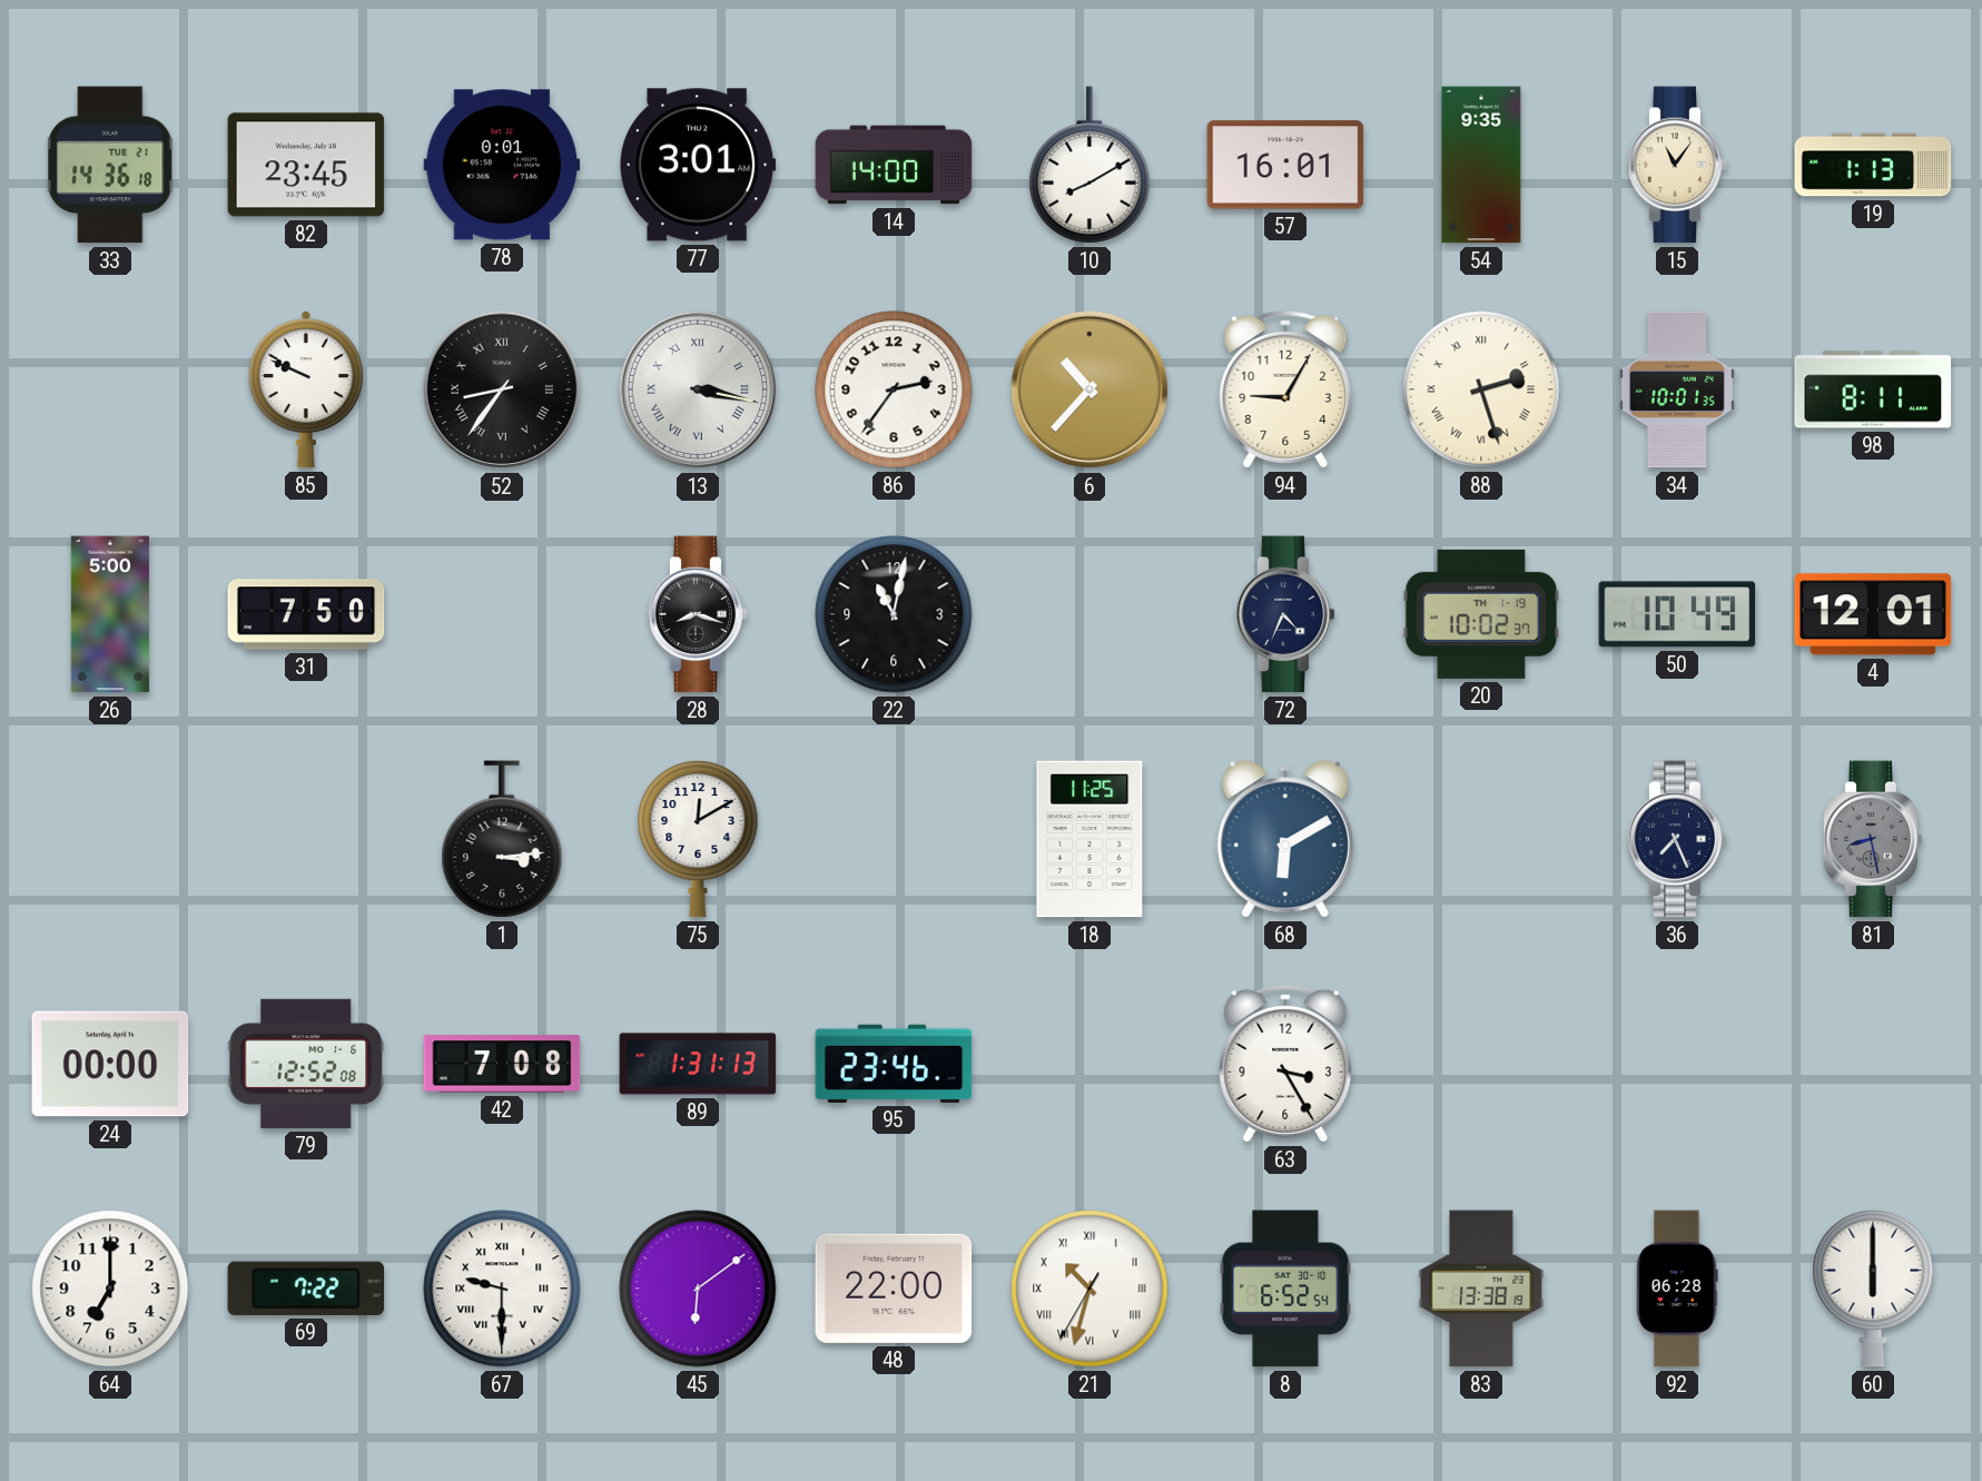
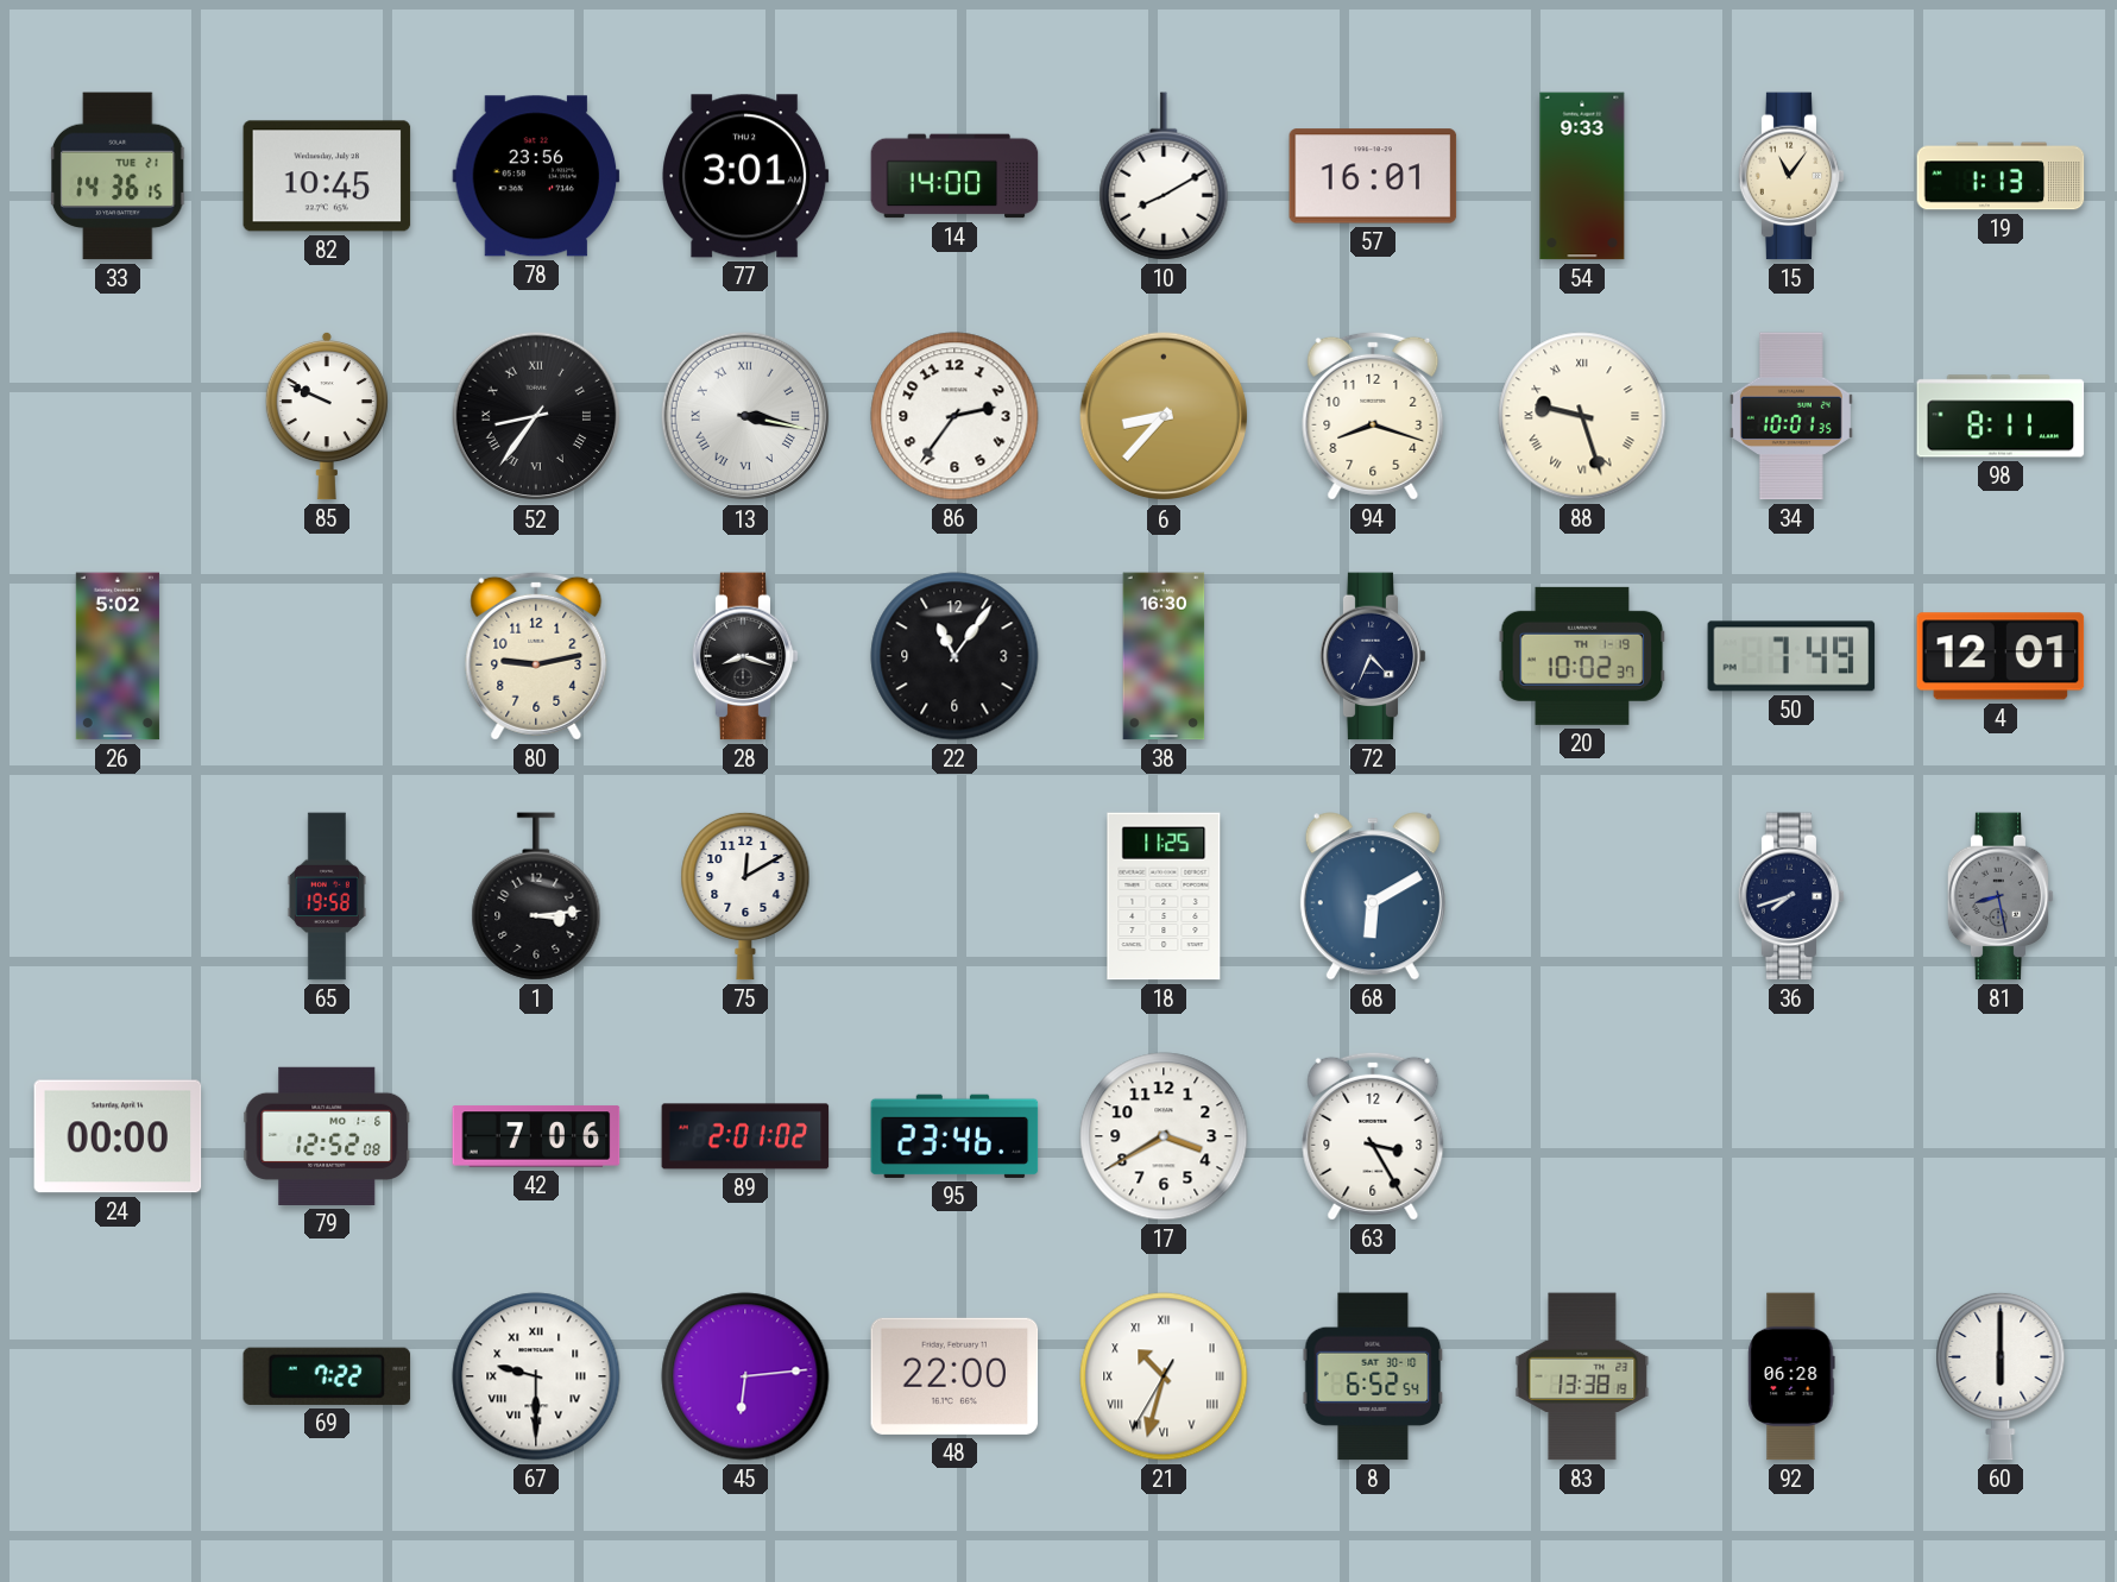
33: 14:36:18 -> 14:36:15
82: 23:45 -> 10:45
78: 0:01 -> 23:56
54: 9:35 -> 9:33
6: 10:37 -> 8:37
94: 9:05 -> 8:18
88: 2:27 -> 9:27
26: 5:00 -> 5:02
31: 7:50 -> none
80: none -> 9:13
22: 11:02 -> 11:06
38: none -> 16:30
50: 10:49 -> 7:49
65: none -> 19:58
36: 7:26 -> 7:42
42: 7:08 -> 7:06
89: 1:31 -> 2:01
17: none -> 3:40
64: 7:00 -> none
45: 6:09 -> 6:14
